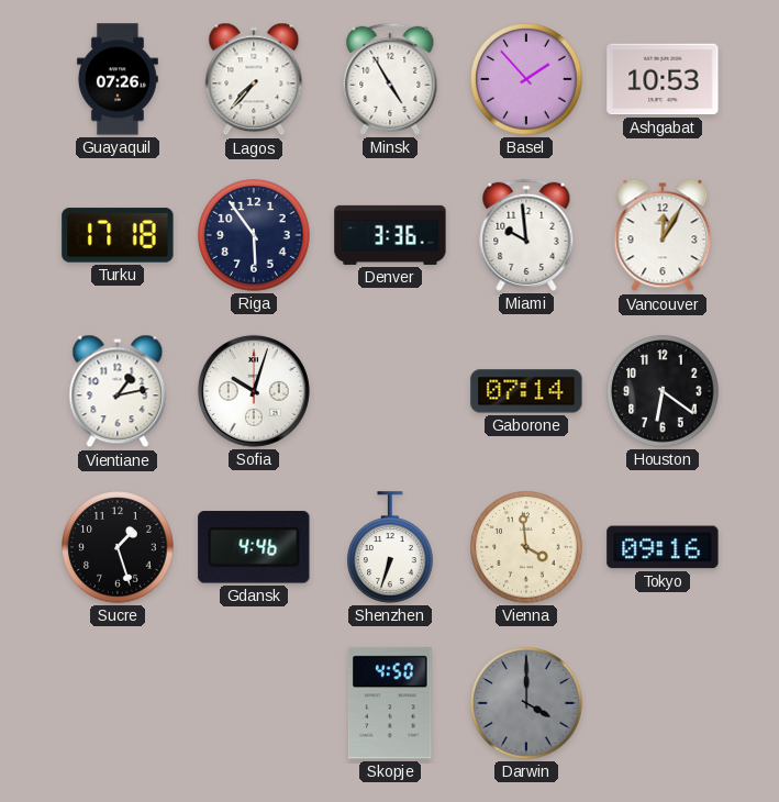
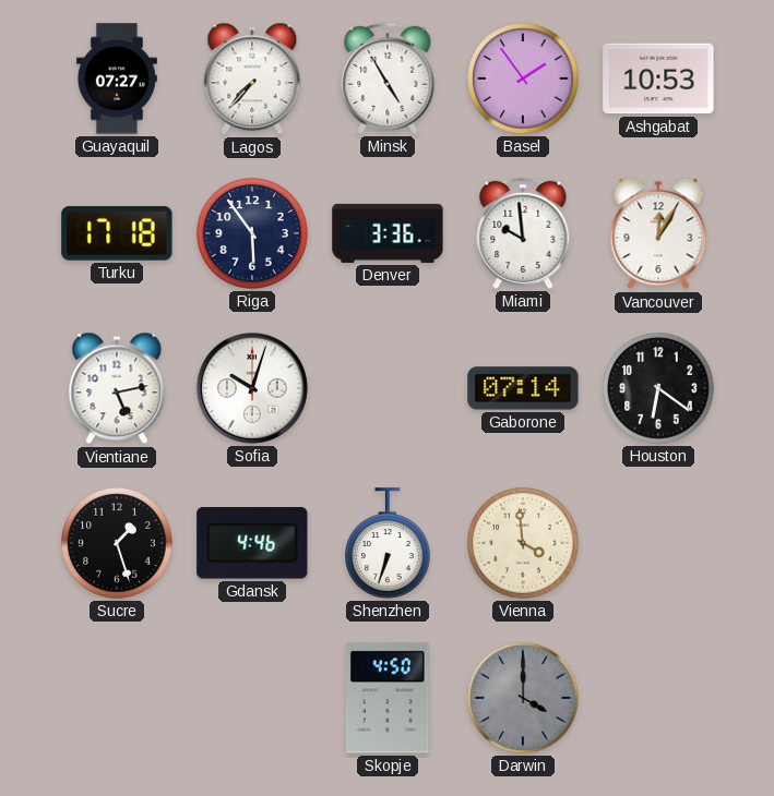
Guayaquil: 07:26 -> 07:27
Basel: 1:53 -> 1:54
Vientiane: 1:13 -> 5:13
Tokyo: 09:16 -> none
